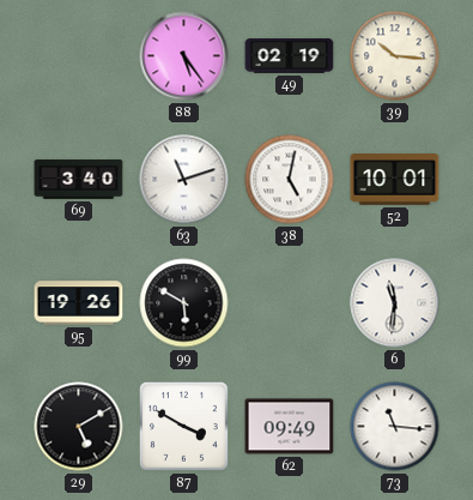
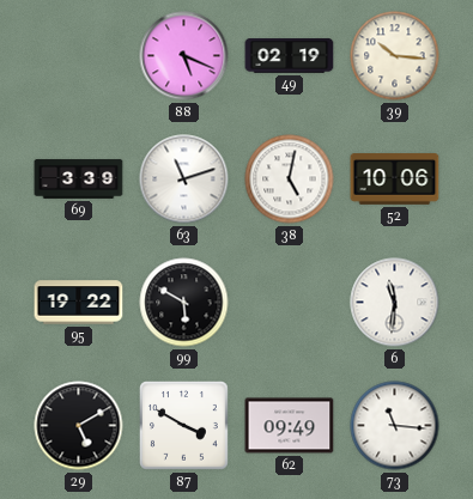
88: 5:24 -> 5:19
69: 3:40 -> 3:39
52: 10:01 -> 10:06
95: 19:26 -> 19:22
